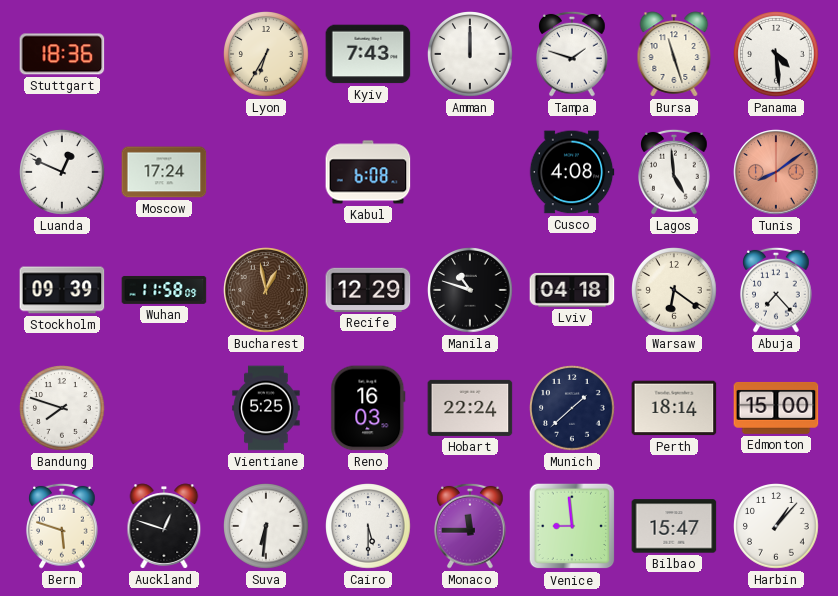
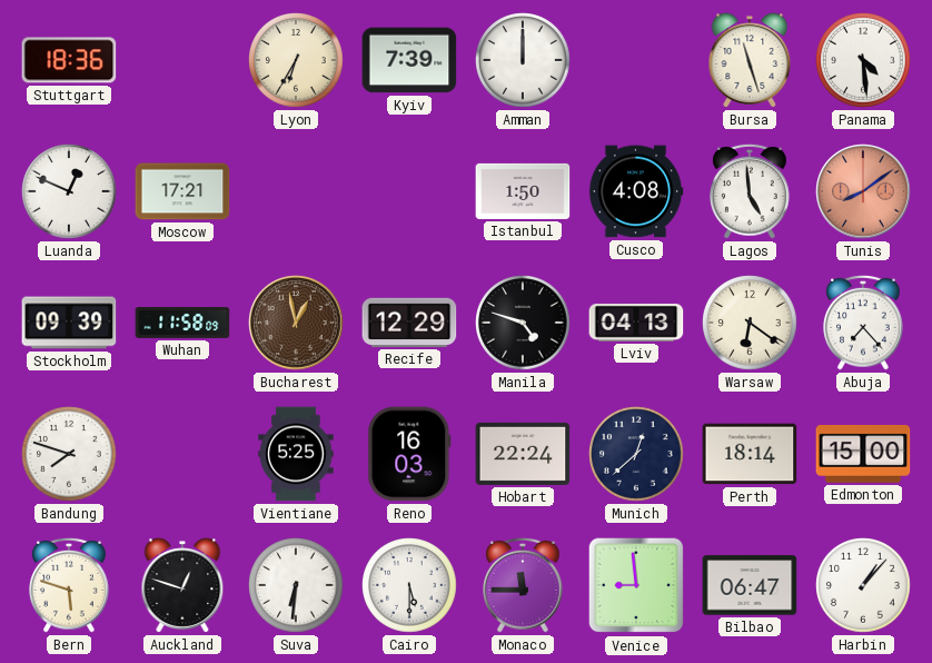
Kyiv: 7:43 -> 7:39
Tampa: 1:48 -> none
Moscow: 17:24 -> 17:21
Kabul: 6:08 -> none
Istanbul: none -> 1:50
Manila: 10:48 -> 4:48
Lviv: 04:18 -> 04:13
Munich: 1:38 -> 12:38
Bilbao: 15:47 -> 06:47
